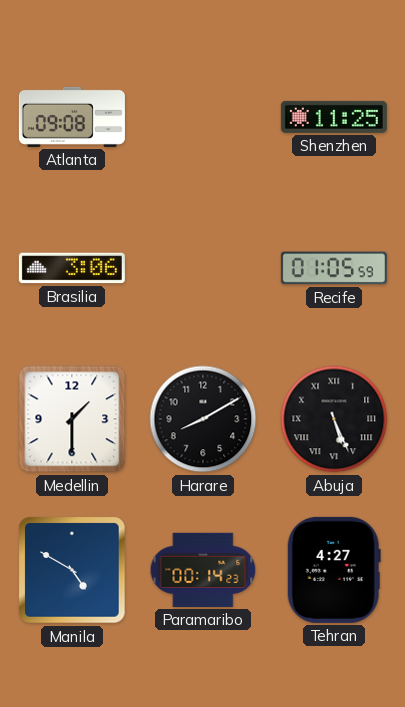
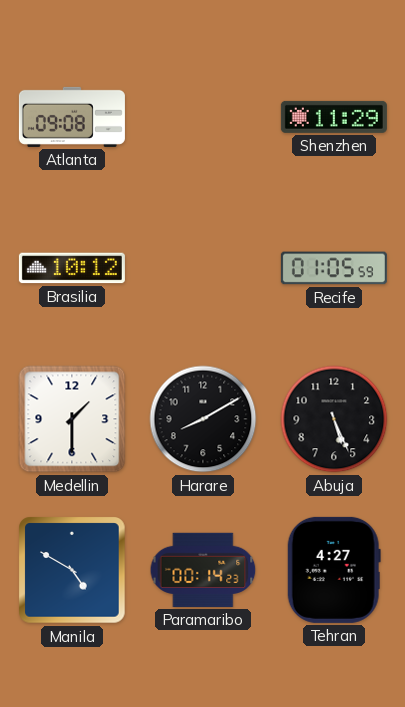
Shenzhen: 11:25 -> 11:29
Brasilia: 3:06 -> 10:12
Abuja numerals: Roman -> Arabic
